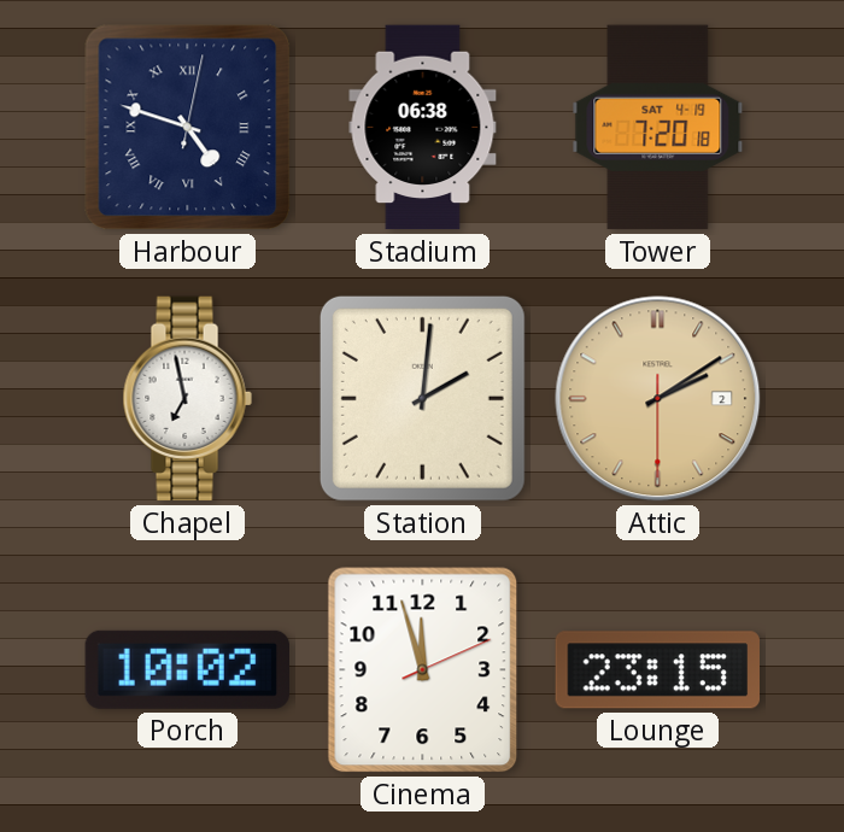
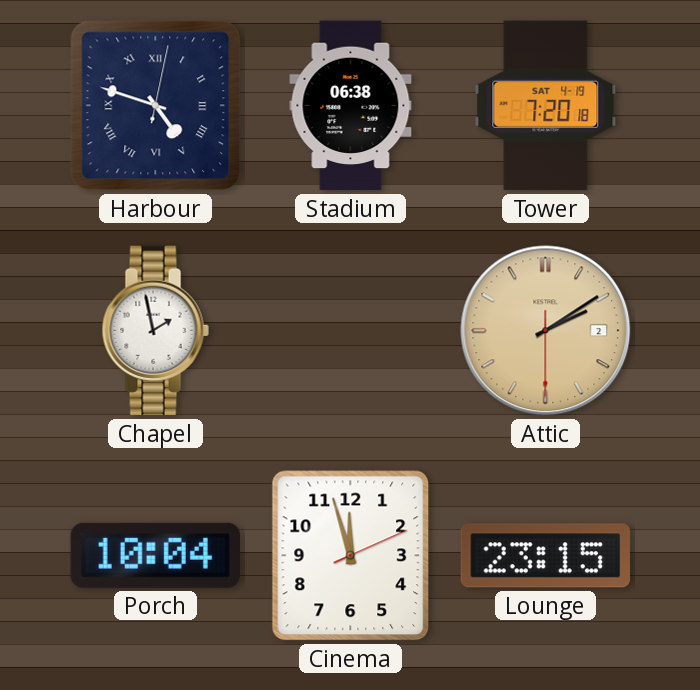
Chapel: 6:58 -> 1:58
Station: 2:01 -> none
Porch: 10:02 -> 10:04
